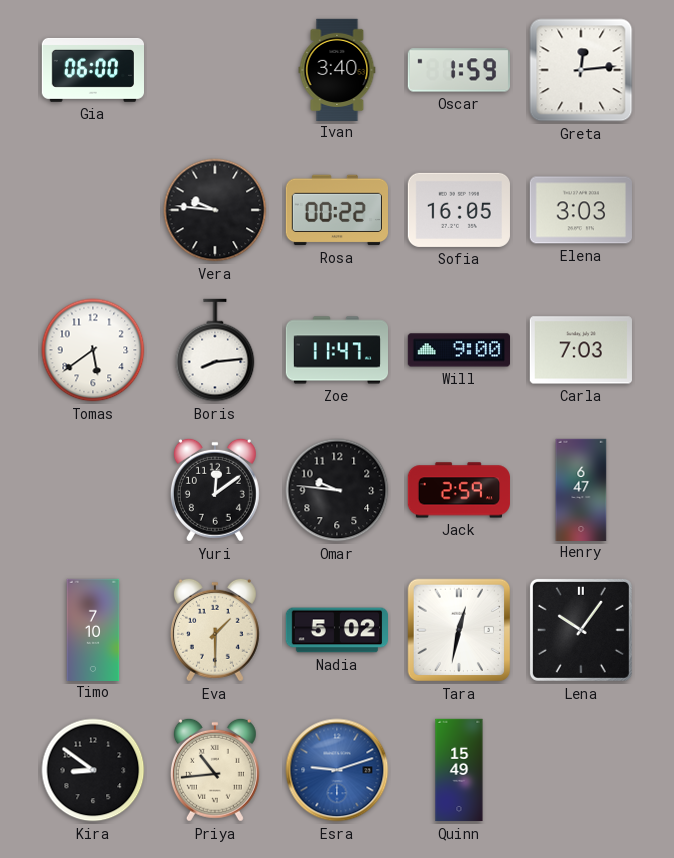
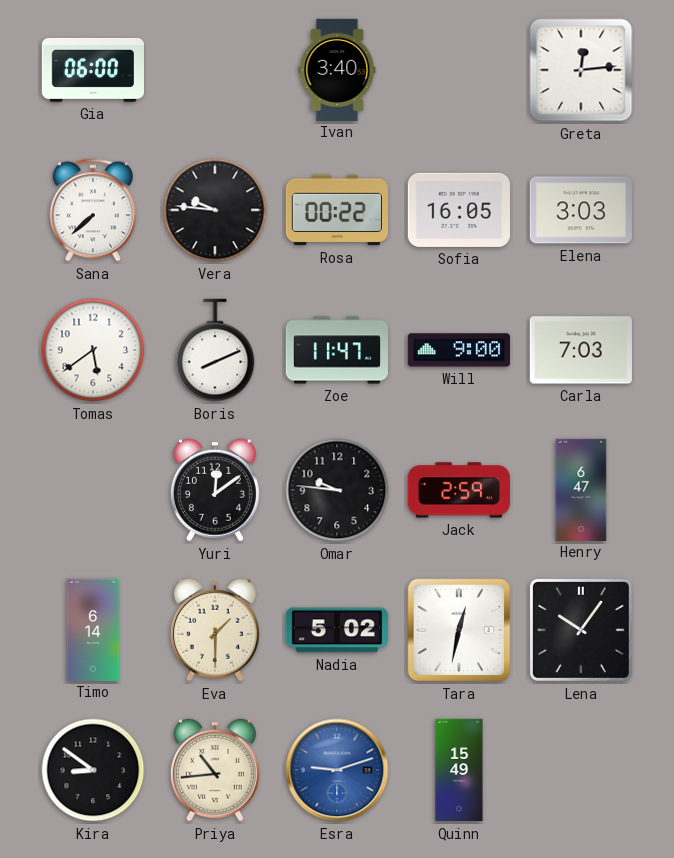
Oscar: 1:59 -> none
Sana: none -> 7:38
Boris: 8:14 -> 8:11
Timo: 7:10 -> 6:14
